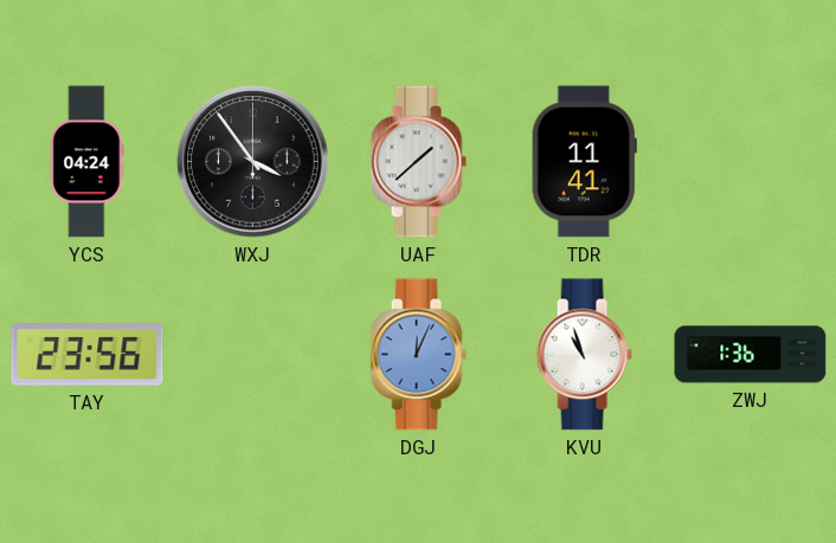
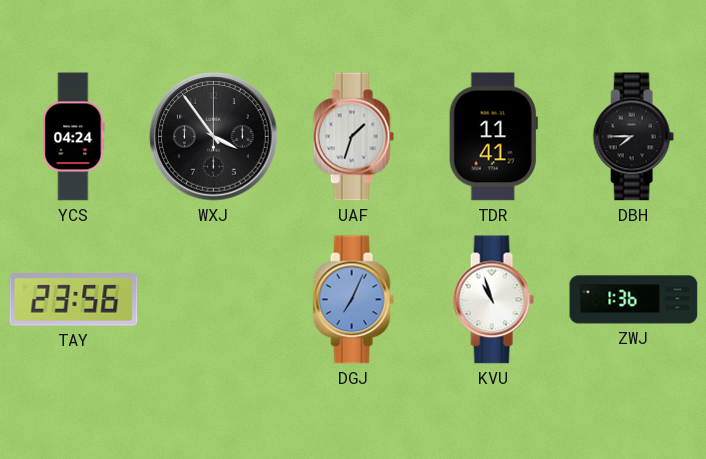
UAF: 1:38 -> 1:33
DBH: none -> 7:45
DGJ: 12:04 -> 7:04
